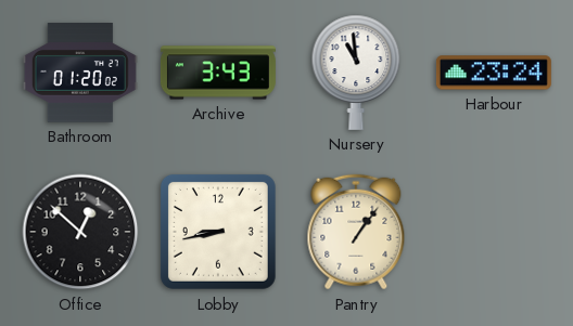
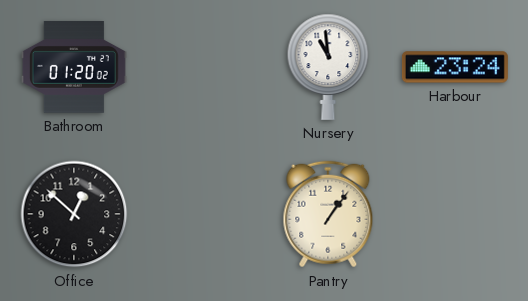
Archive: 3:43 -> none
Lobby: 8:43 -> none
